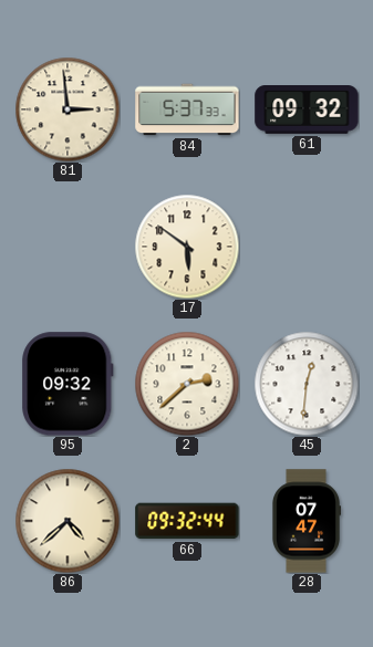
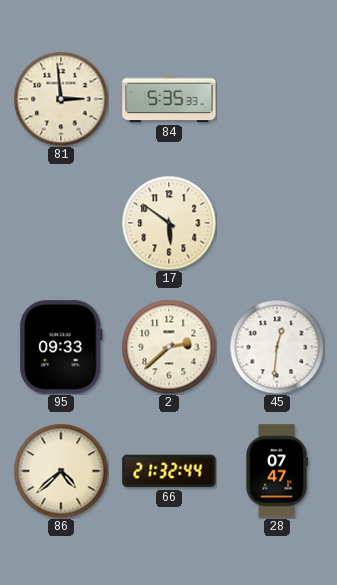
84: 5:37 -> 5:35
61: 09:32 -> none
95: 09:32 -> 09:33
66: 09:32 -> 21:32
